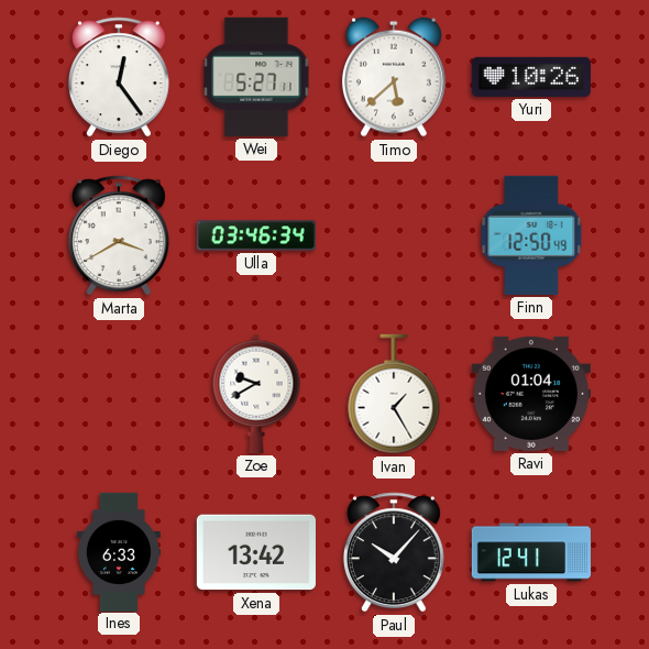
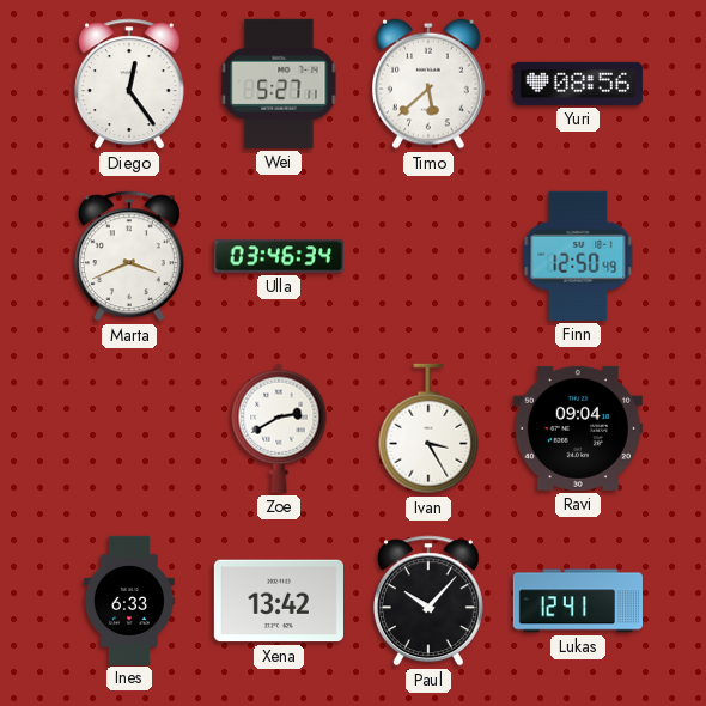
Yuri: 10:26 -> 08:56
Marta: 3:40 -> 3:41
Zoe: 9:40 -> 2:40
Ivan: 1:25 -> 3:25
Ravi: 01:04 -> 09:04
